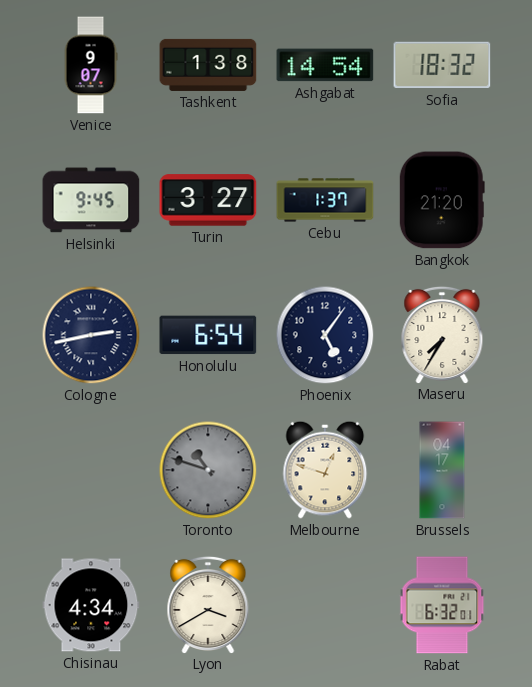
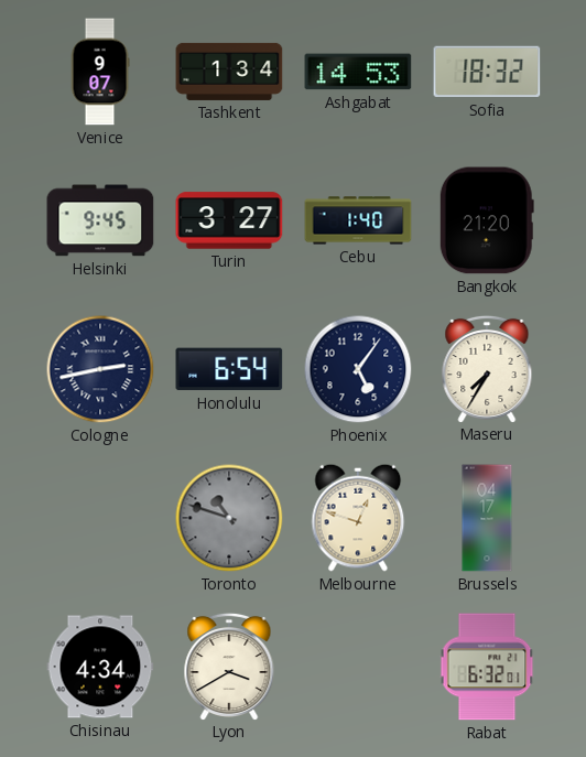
Tashkent: 1:38 -> 1:34
Ashgabat: 14:54 -> 14:53
Cebu: 1:37 -> 1:40
